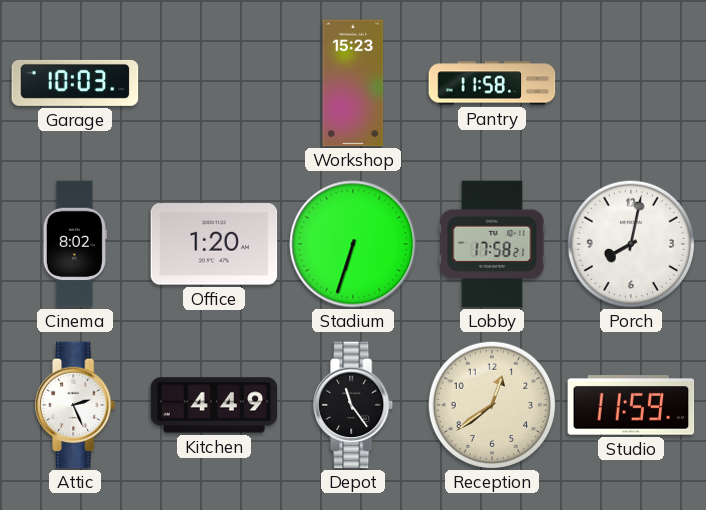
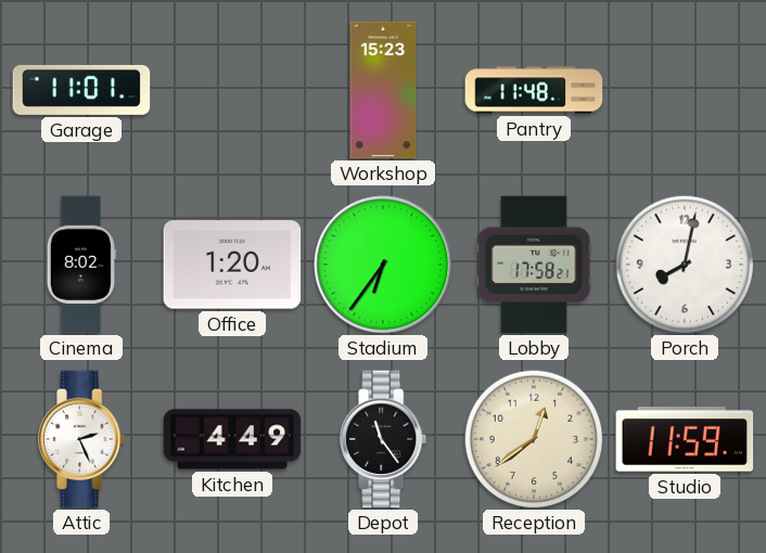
Garage: 10:03 -> 11:01
Pantry: 11:58 -> 11:48
Stadium: 6:33 -> 6:36
